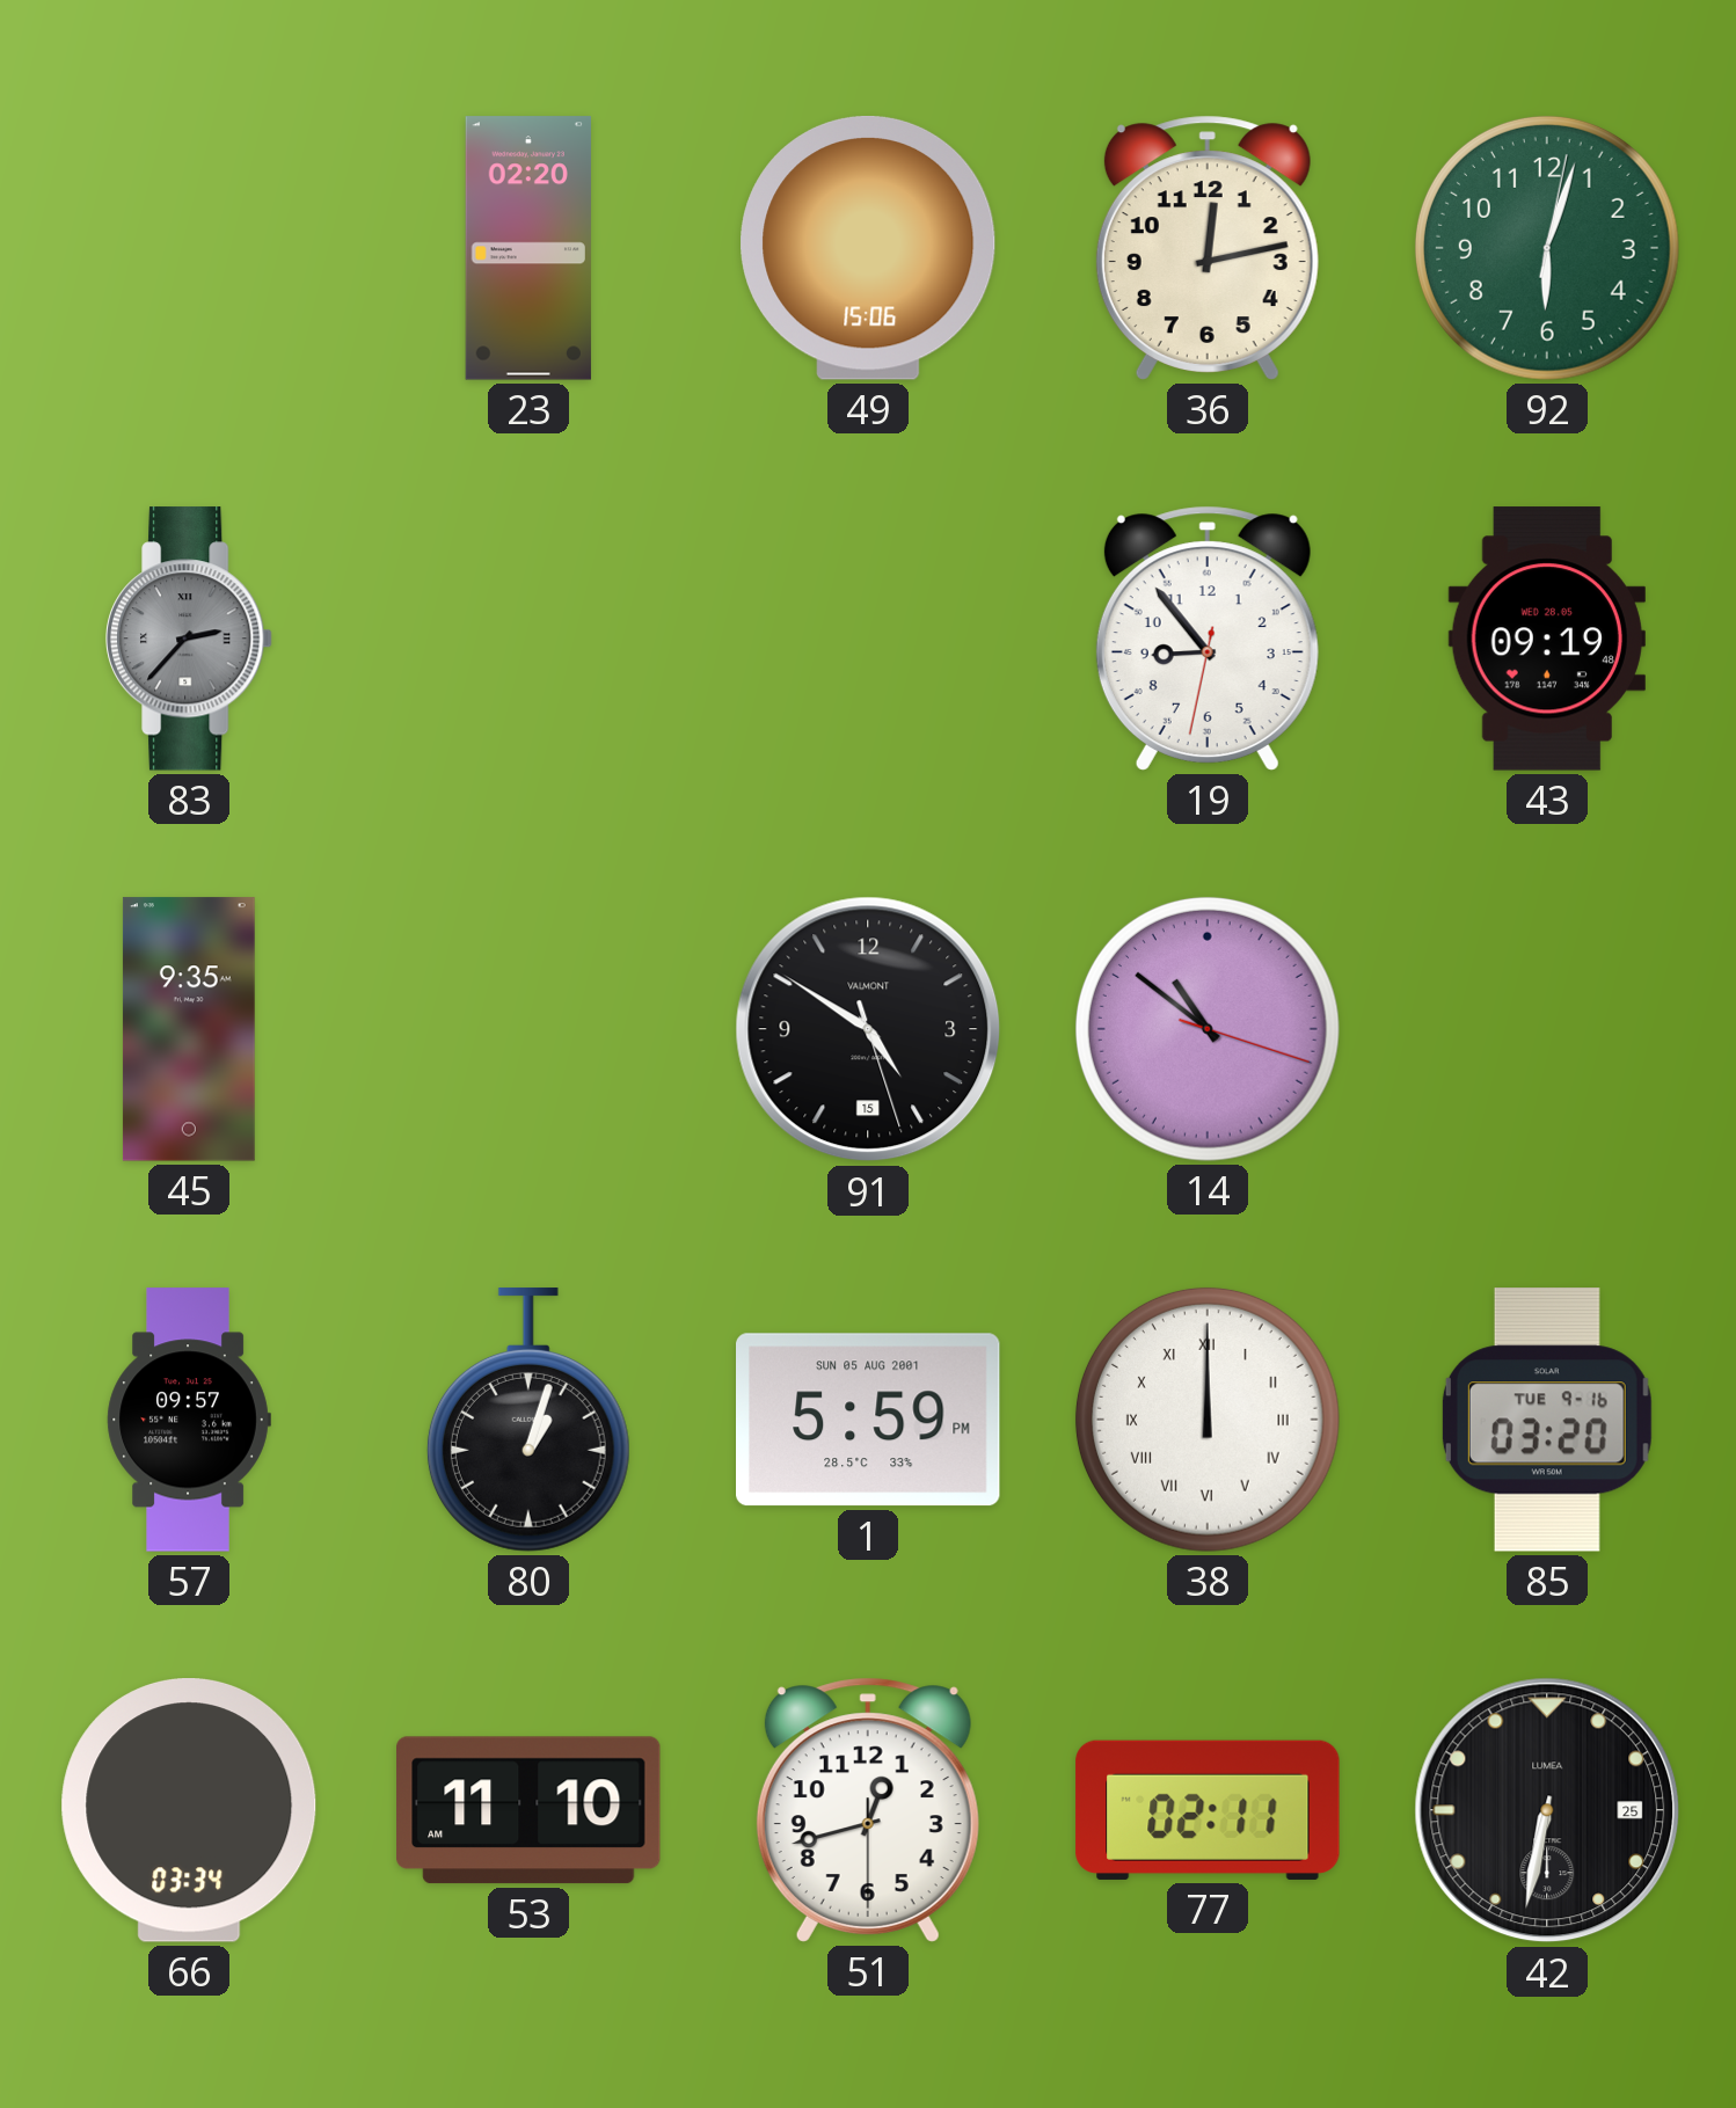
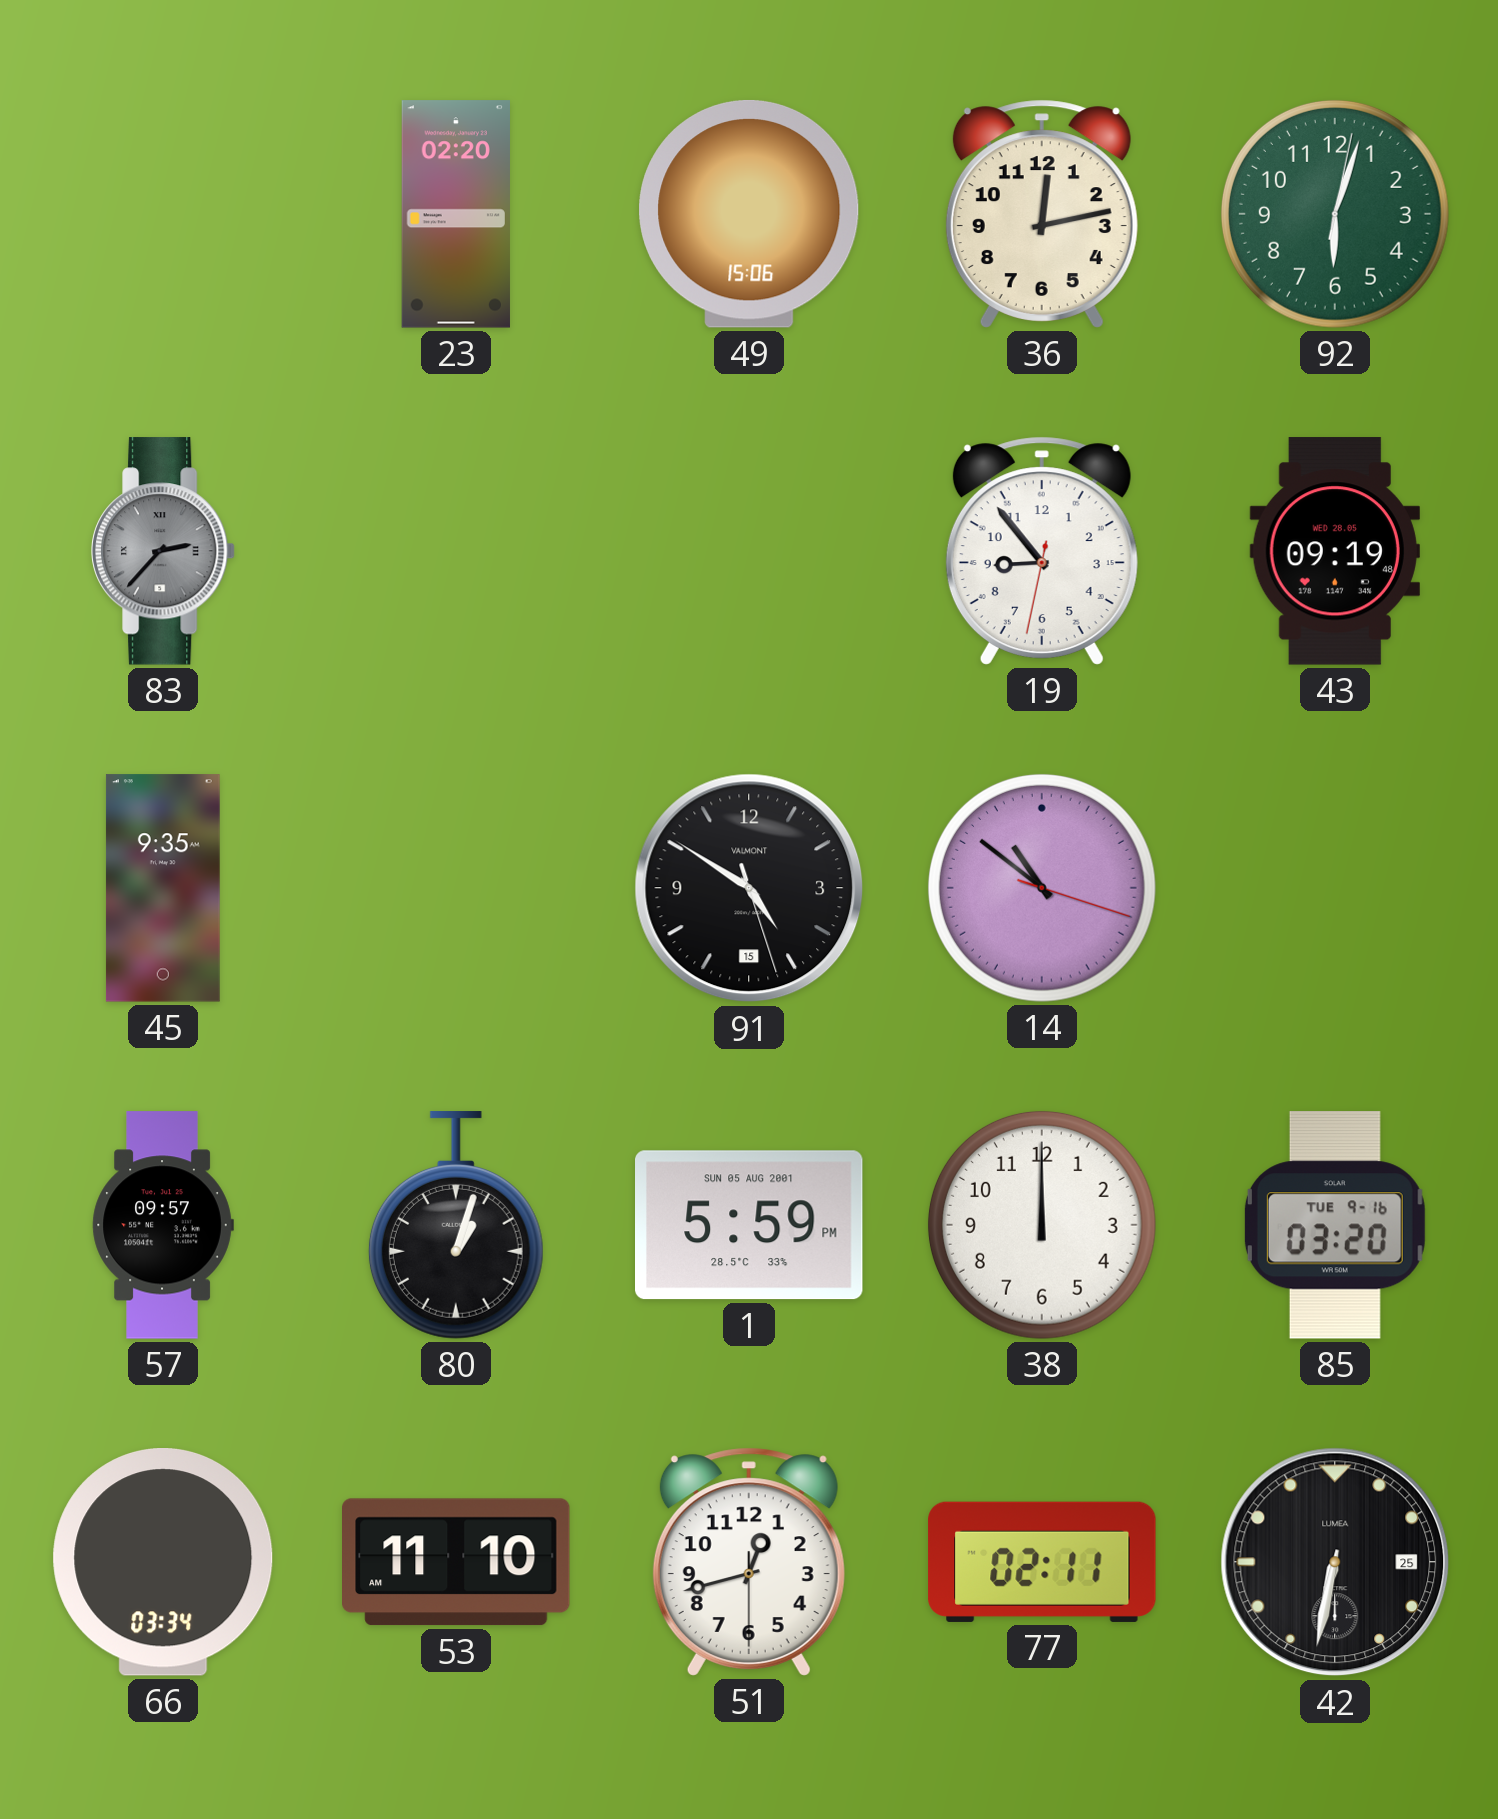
38 numerals: Roman -> Arabic
